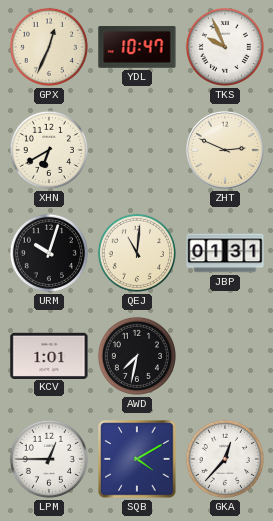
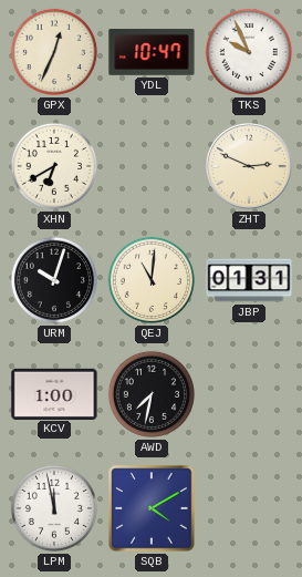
KCV: 1:01 -> 1:00
LPM: 12:45 -> 11:58
GKA: 12:37 -> none
